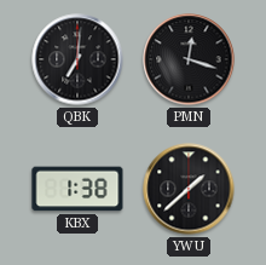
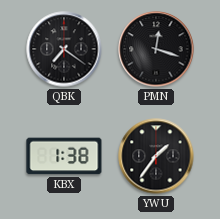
QBK: 7:01 -> 7:21
YWU: 1:38 -> 1:36
